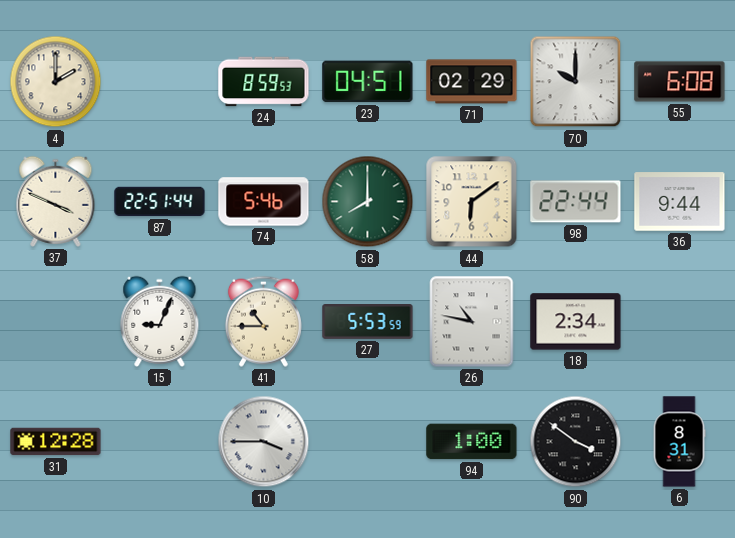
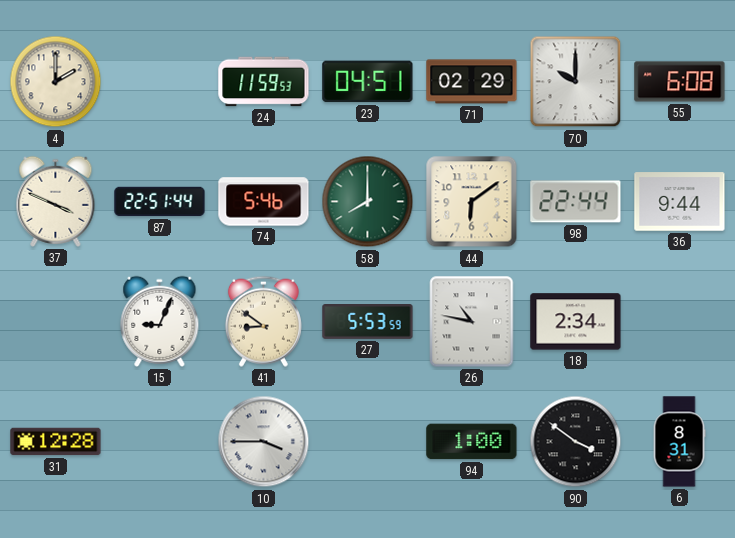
24: 8:59 -> 11:59
41: 10:45 -> 8:51
